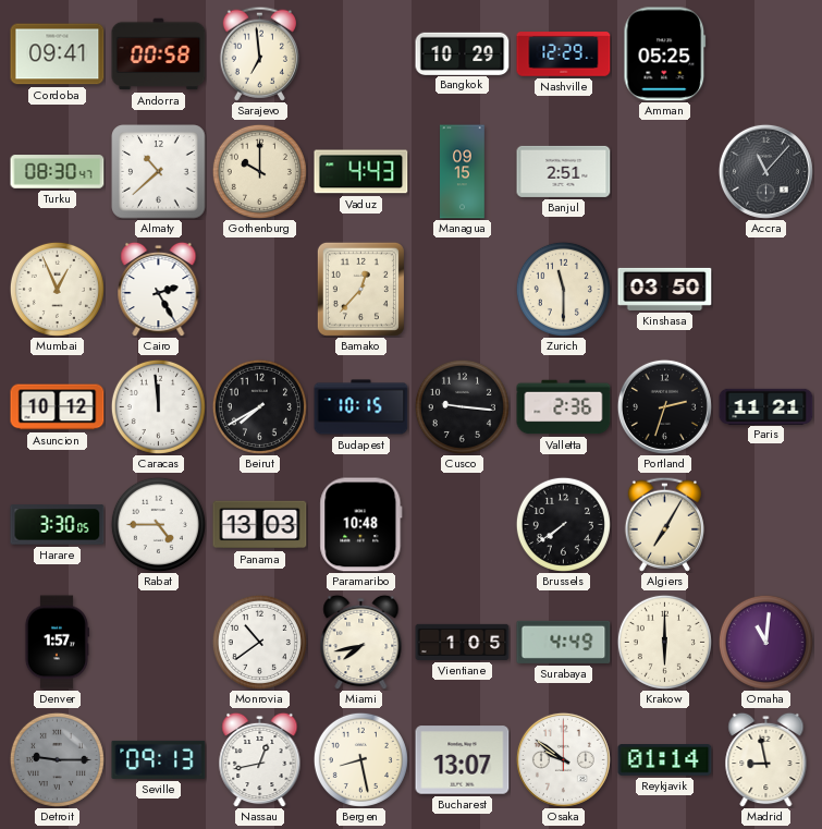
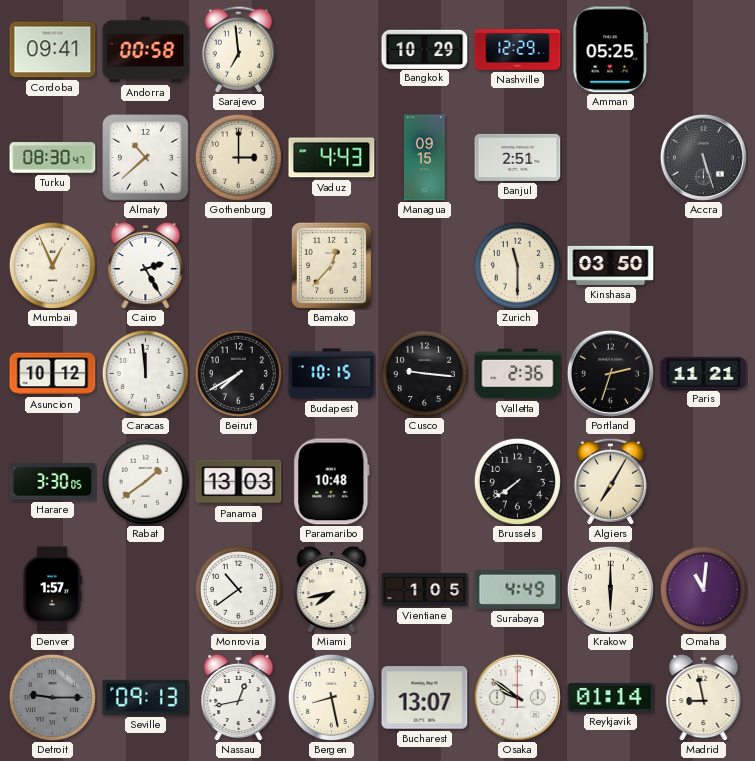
Gothenburg: 10:00 -> 3:00
Accra: 11:07 -> 5:27
Rabat: 4:45 -> 1:39
